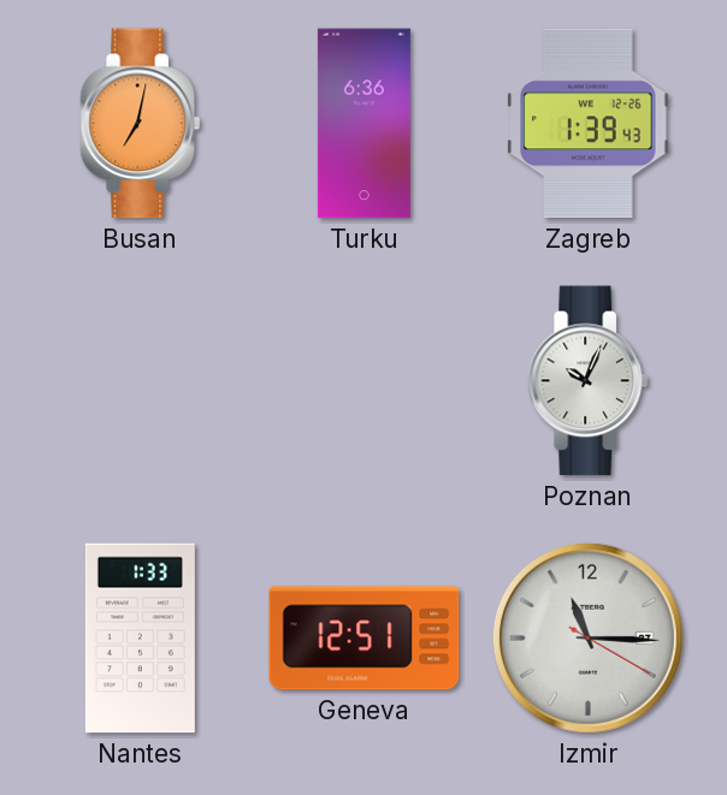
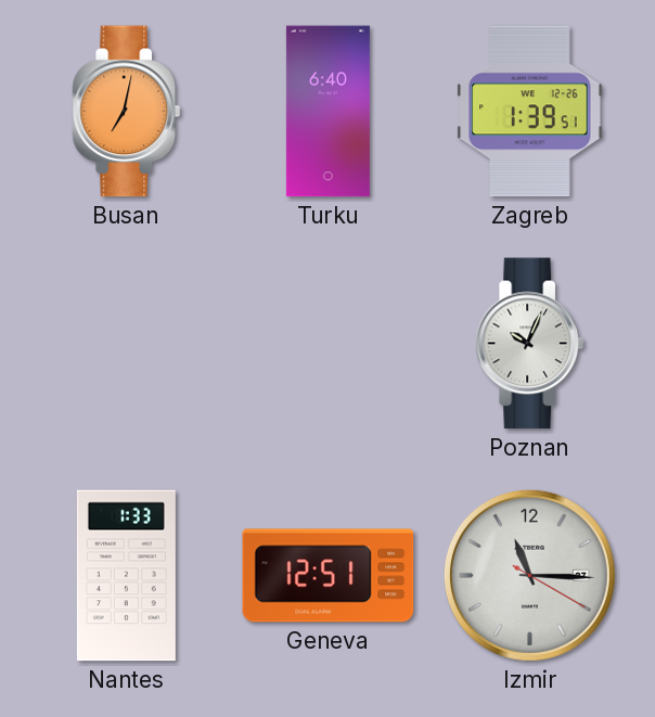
Turku: 6:36 -> 6:40
Zagreb: 1:39:43 -> 1:39:51
